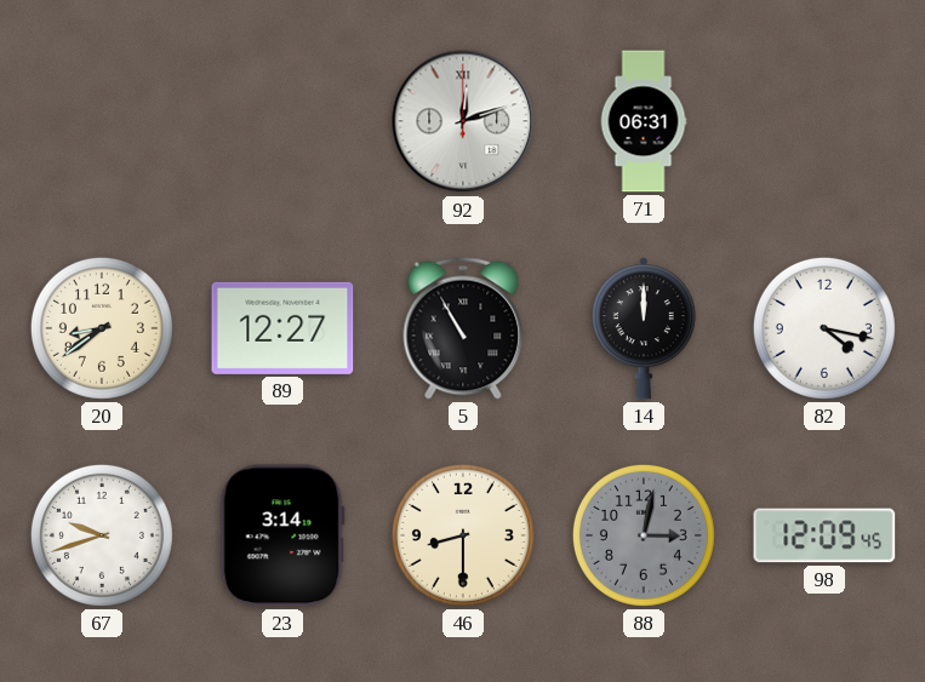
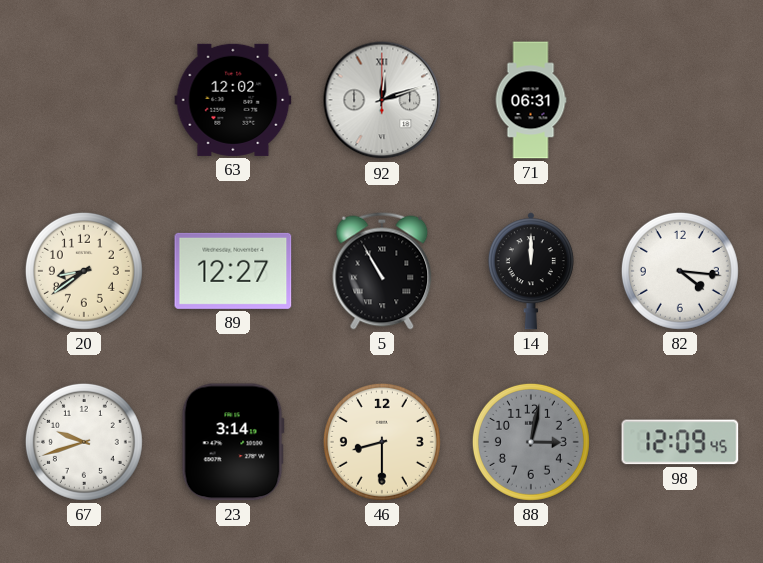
63: none -> 12:02
82: 4:17 -> 4:16
